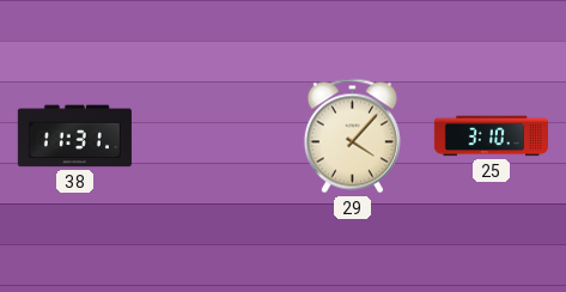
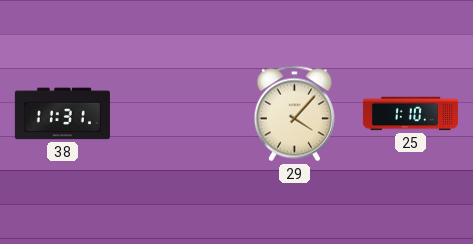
25: 3:10 -> 1:10
